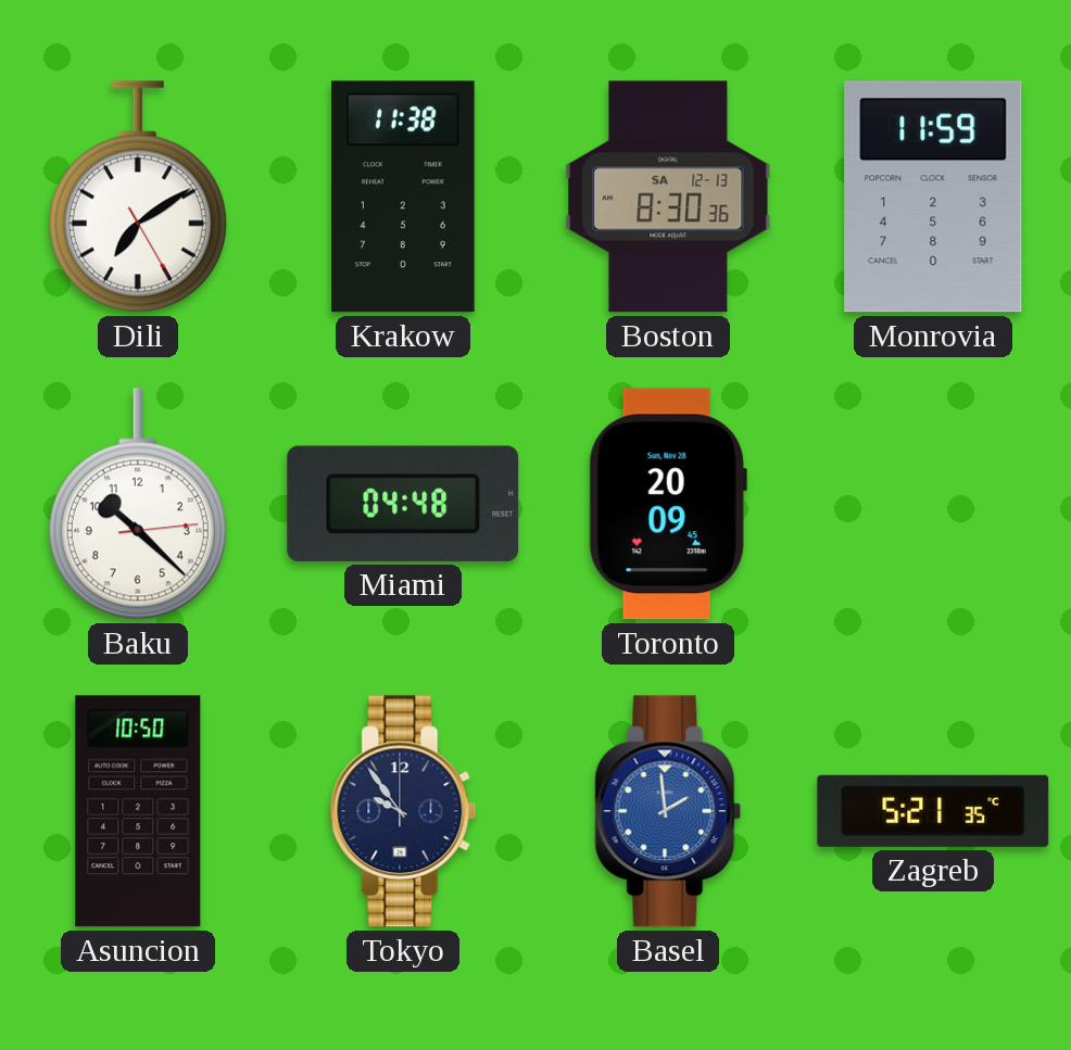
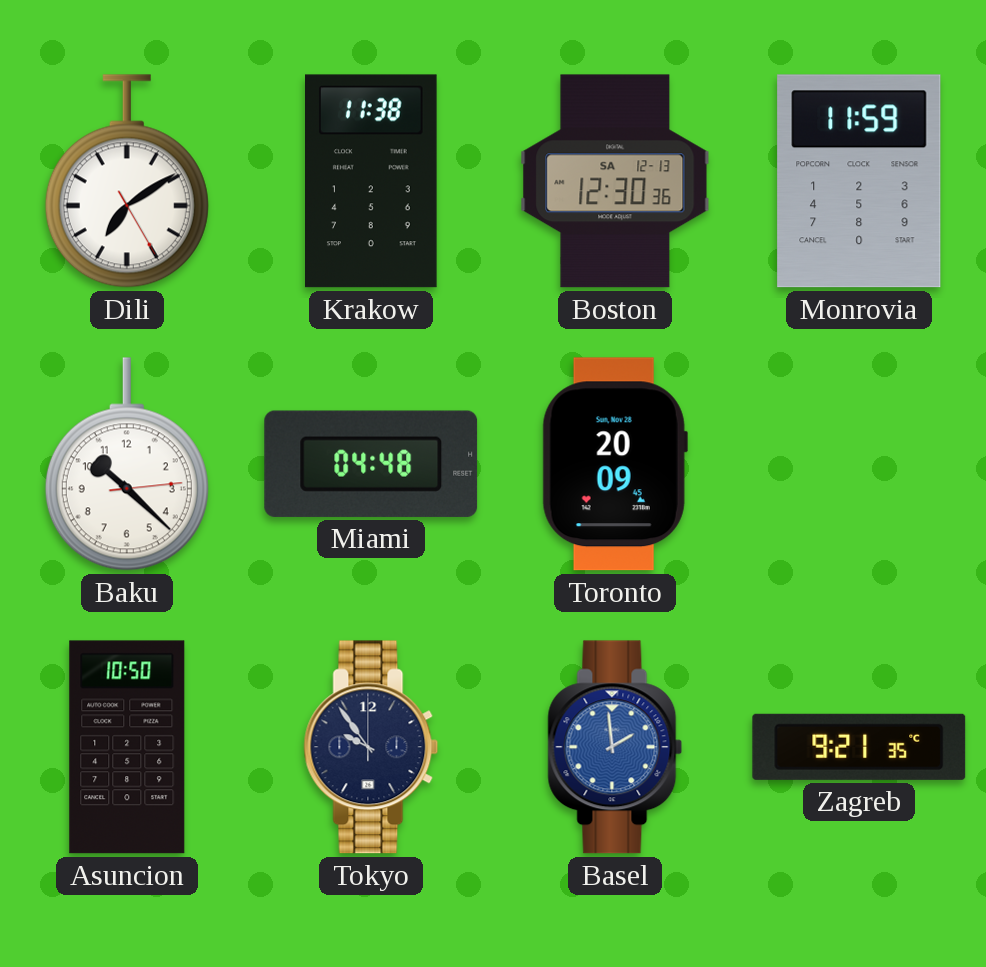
Boston: 8:30 -> 12:30
Zagreb: 5:21 -> 9:21
